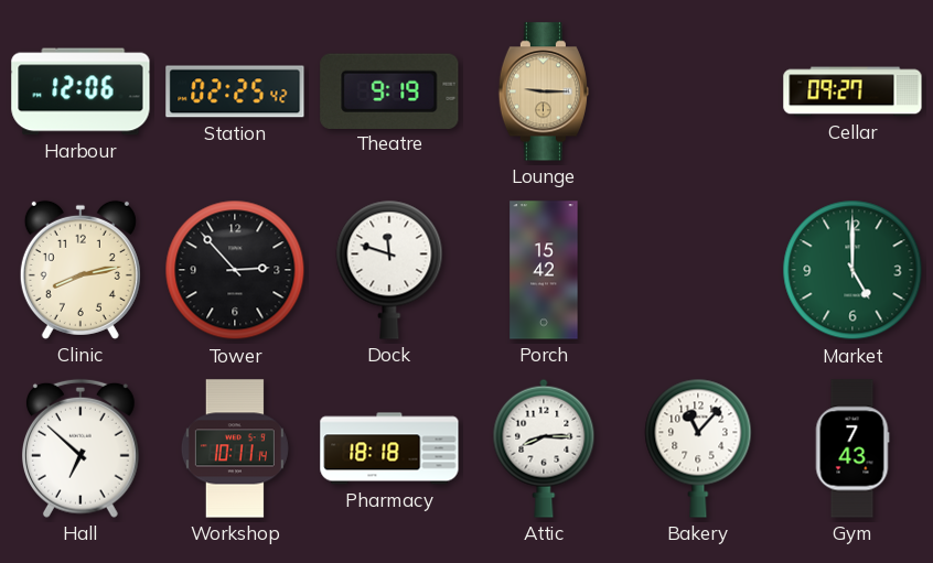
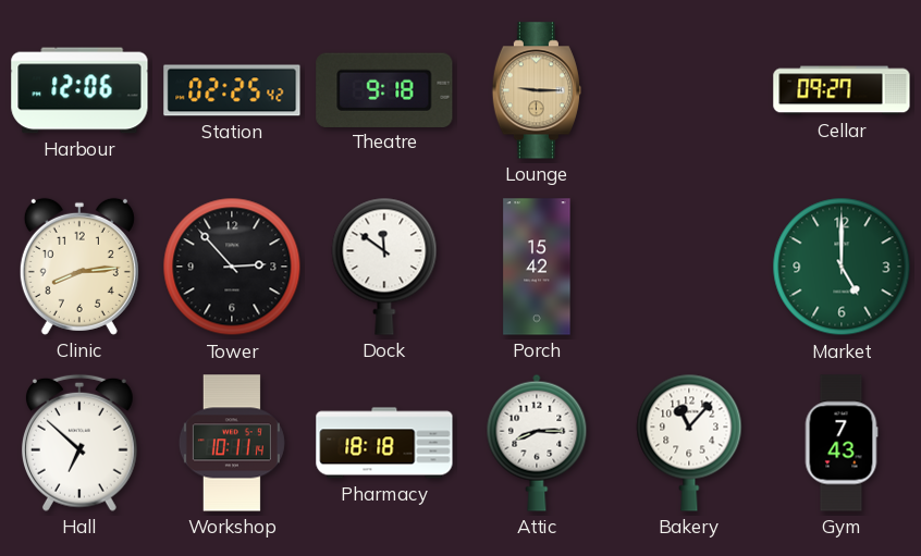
Theatre: 9:19 -> 9:18
Clinic: 8:13 -> 8:14
Dock: 11:48 -> 11:51
